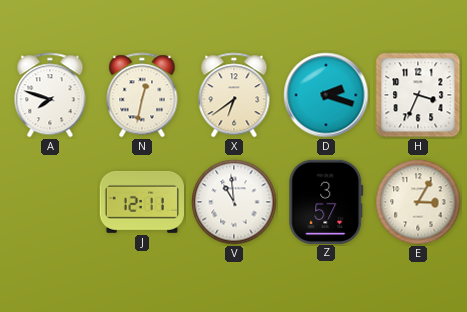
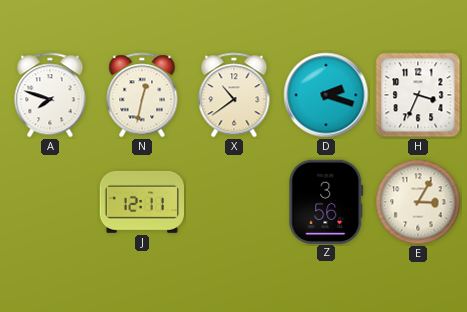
X: 6:39 -> 10:39
V: 10:59 -> none
Z: 3:57 -> 3:56
